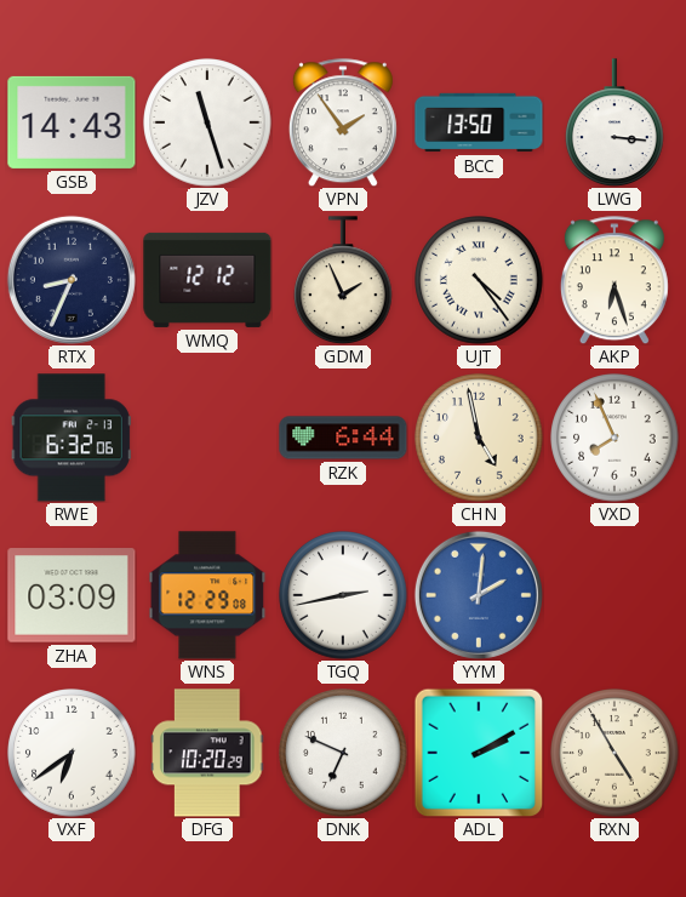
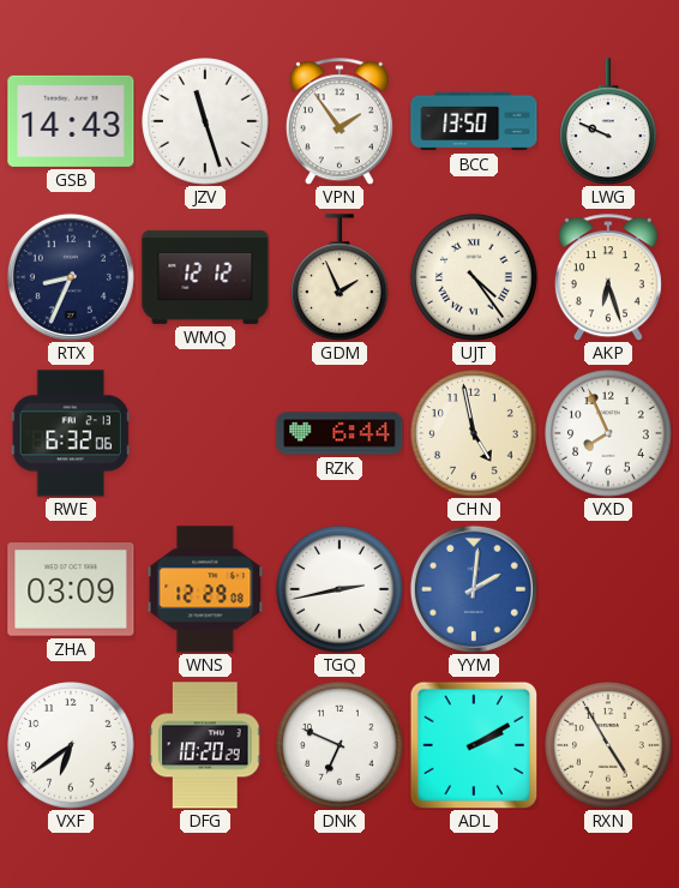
LWG: 3:16 -> 9:49
